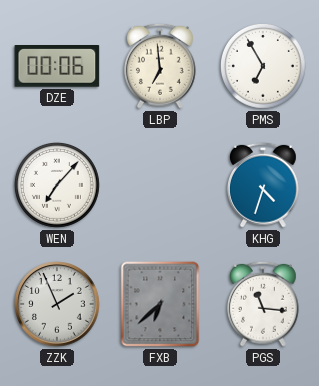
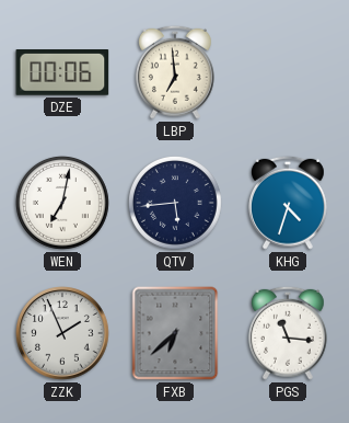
PMS: 6:55 -> none
WEN: 7:07 -> 7:02
QTV: none -> 5:44
